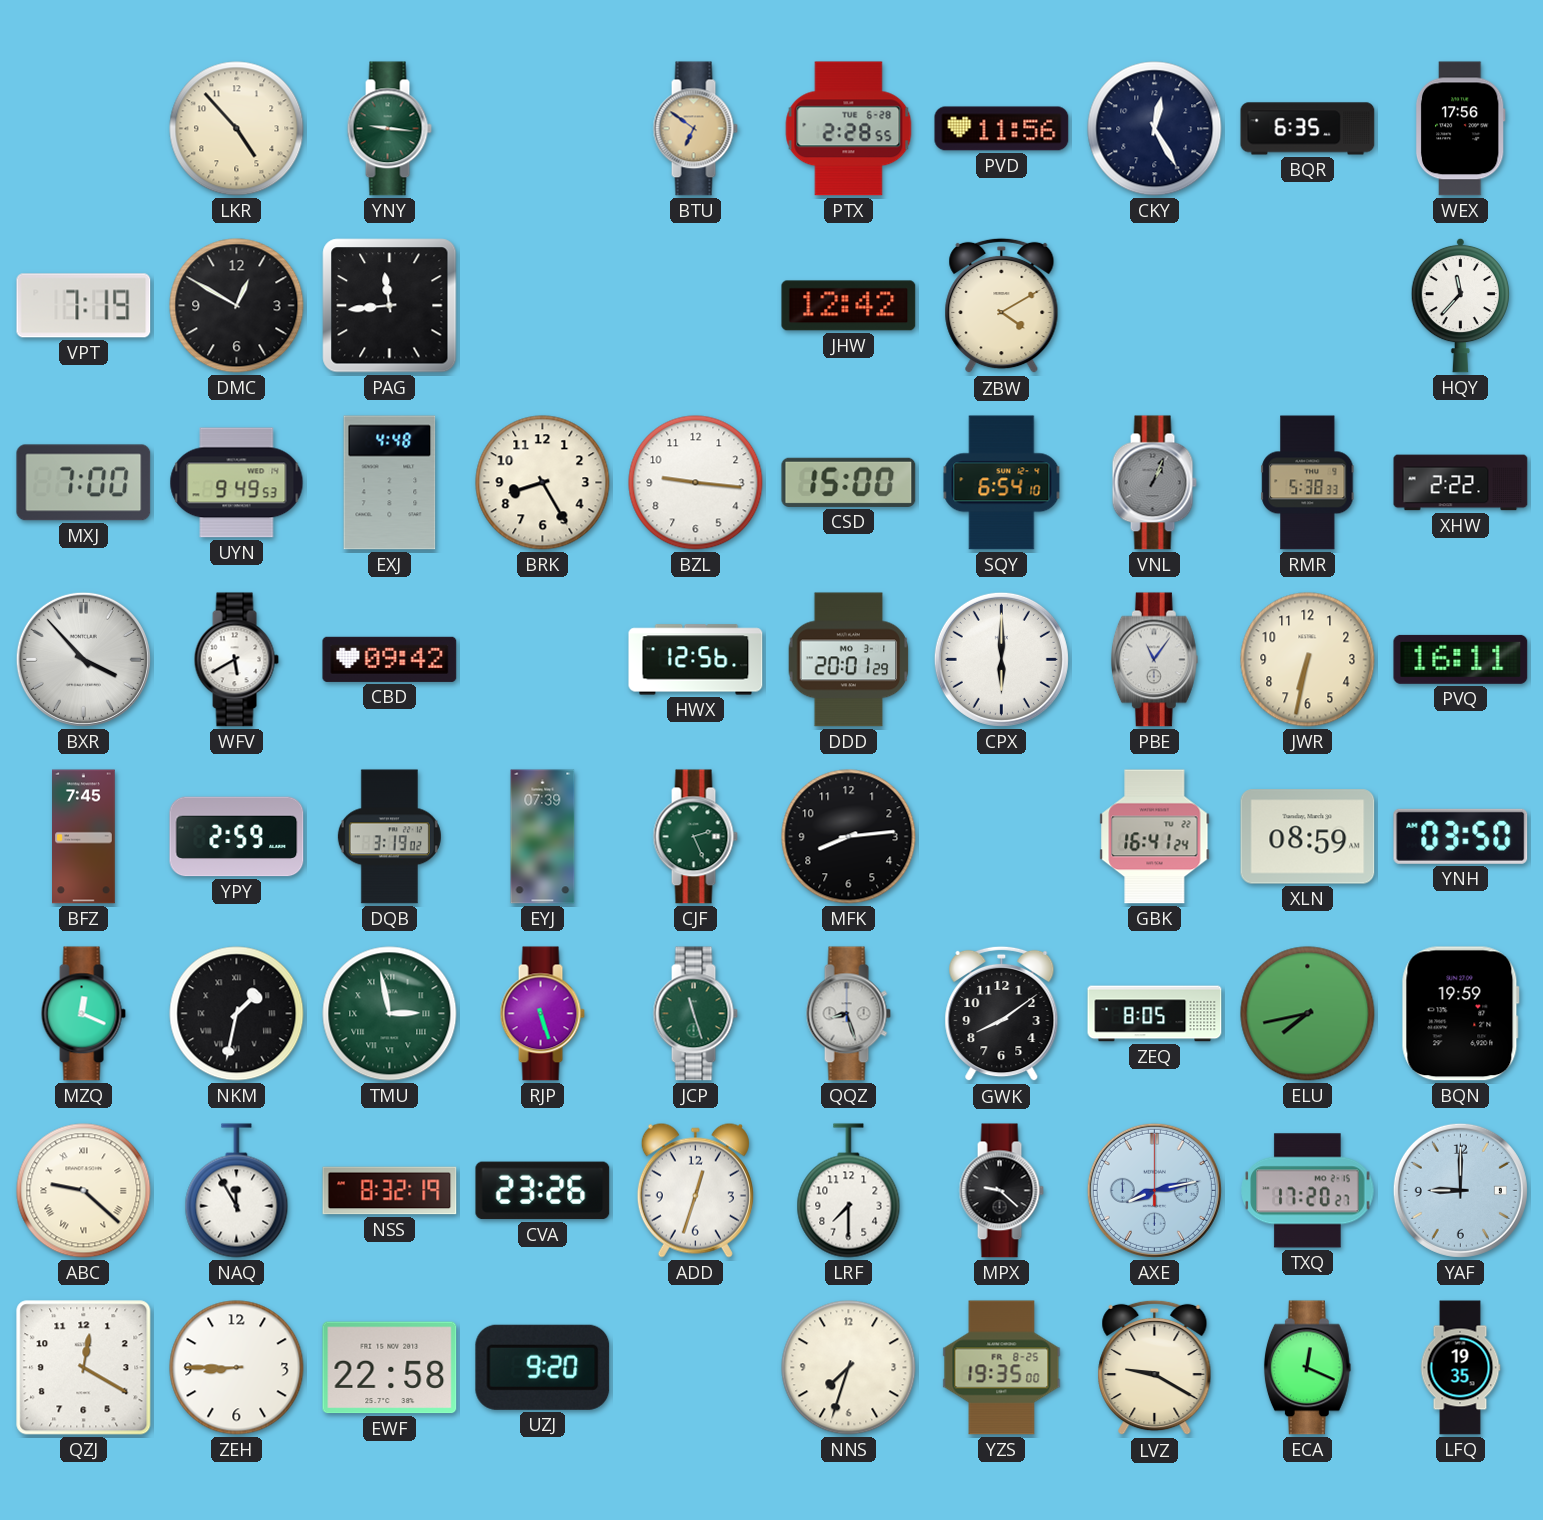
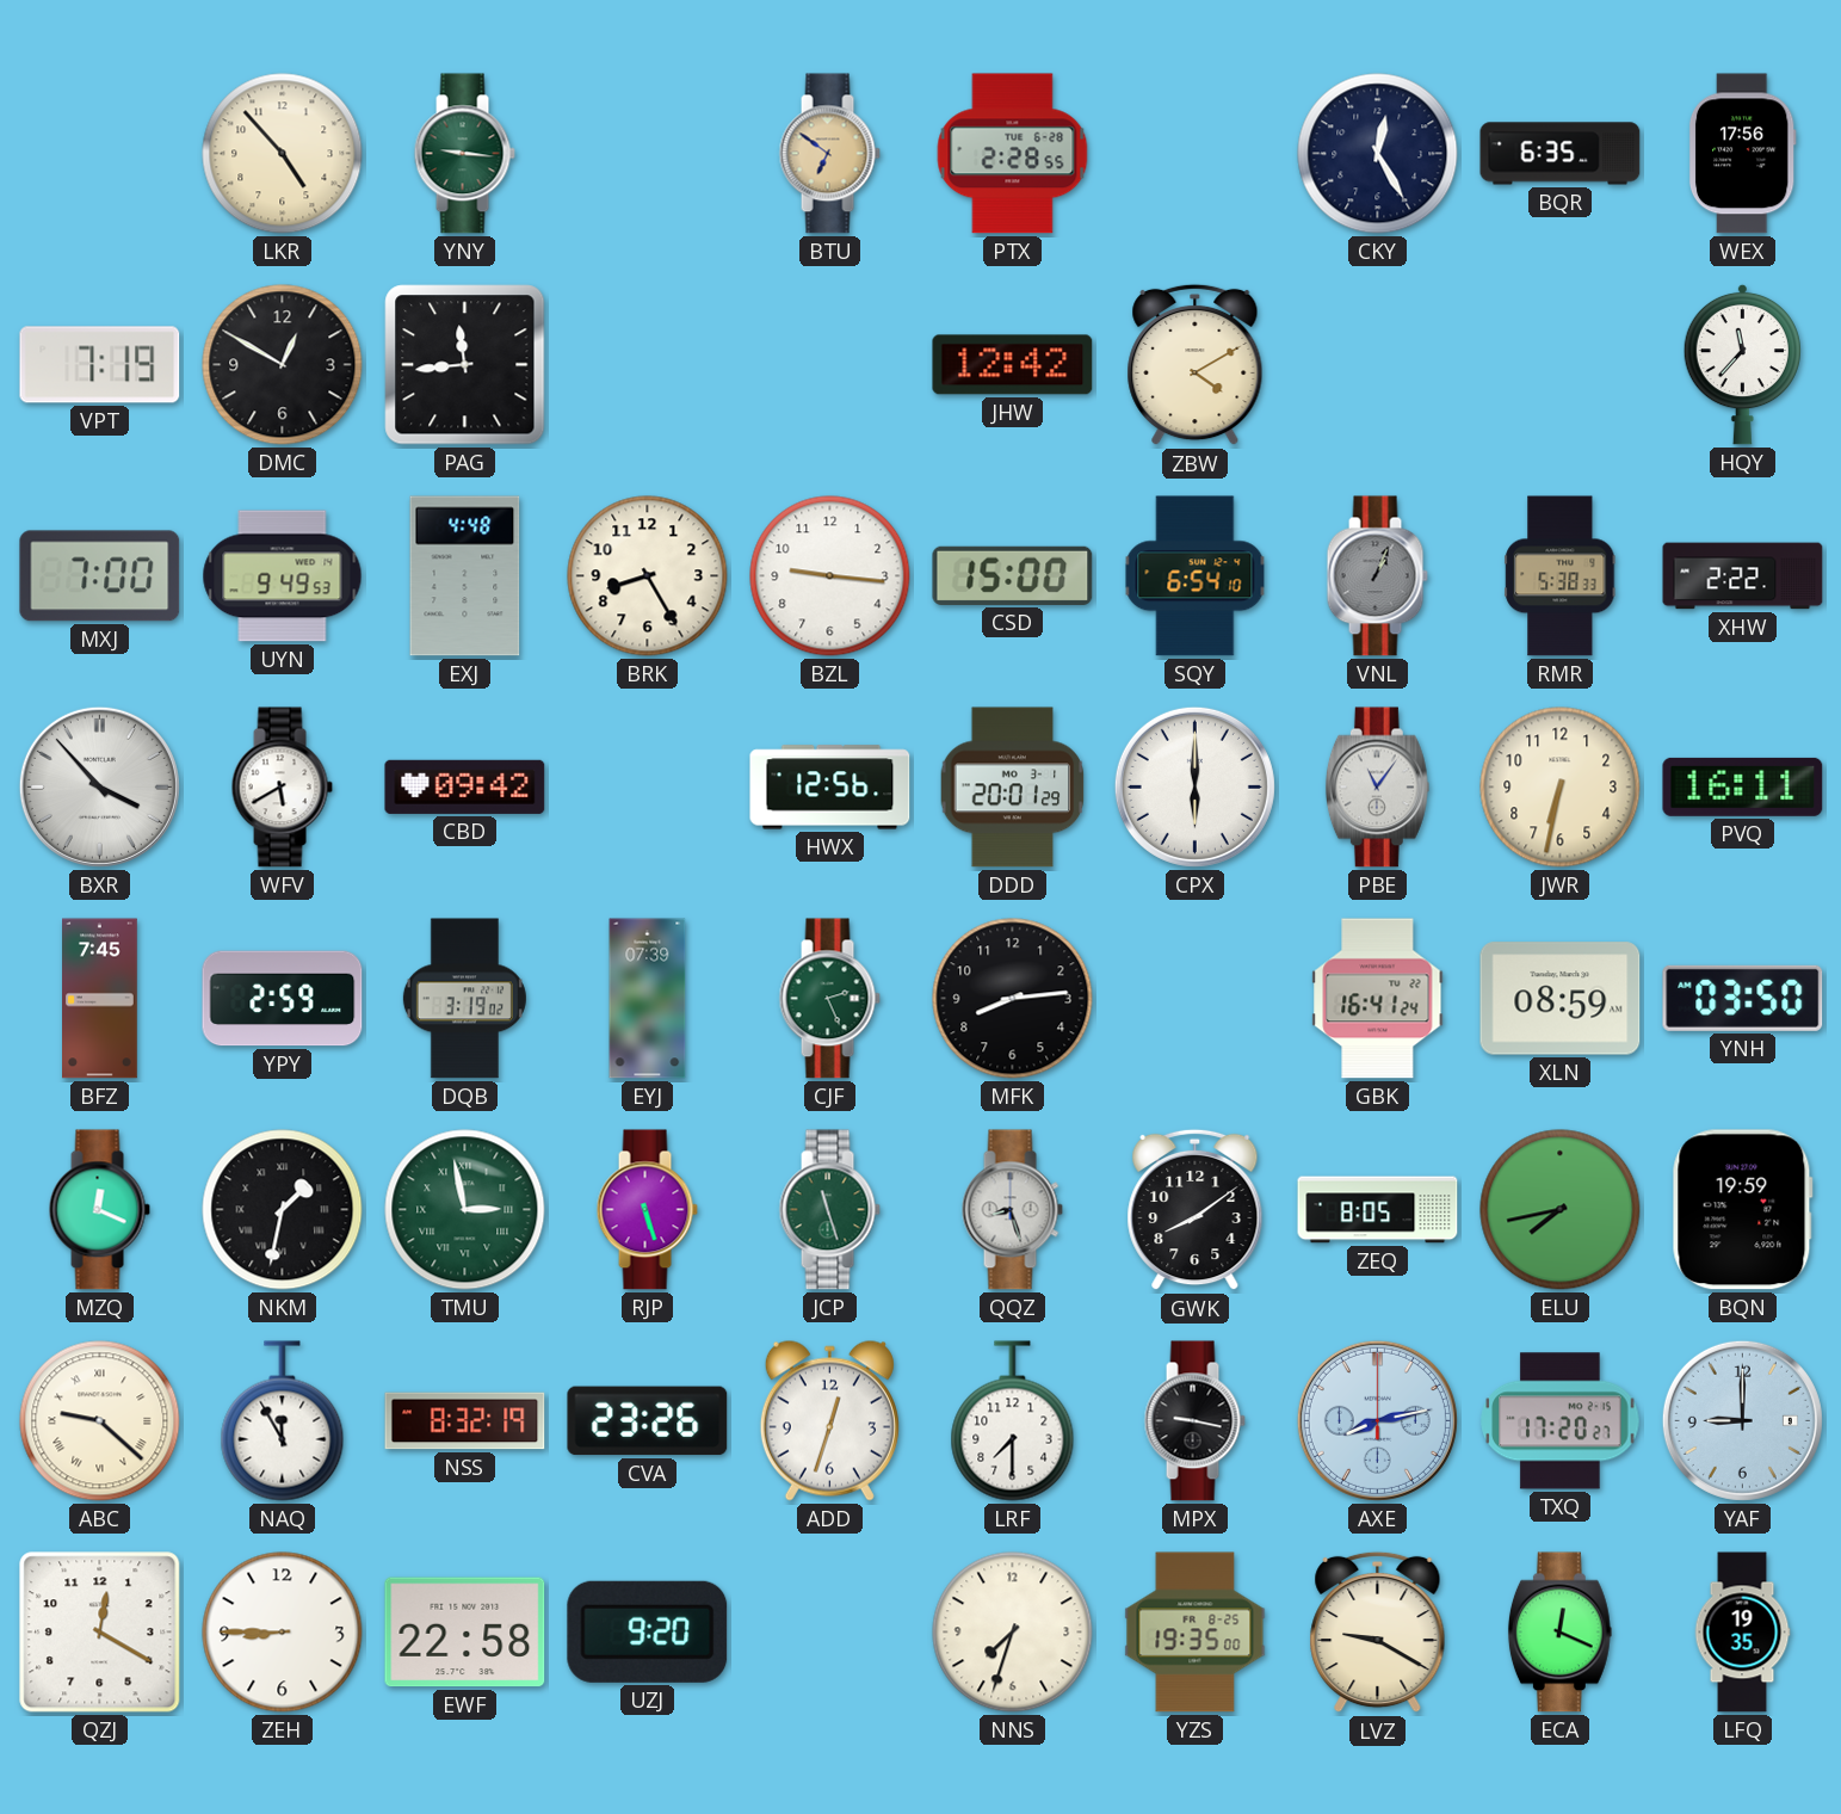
PVD: 11:56 -> none
MPX: 9:22 -> 9:17
